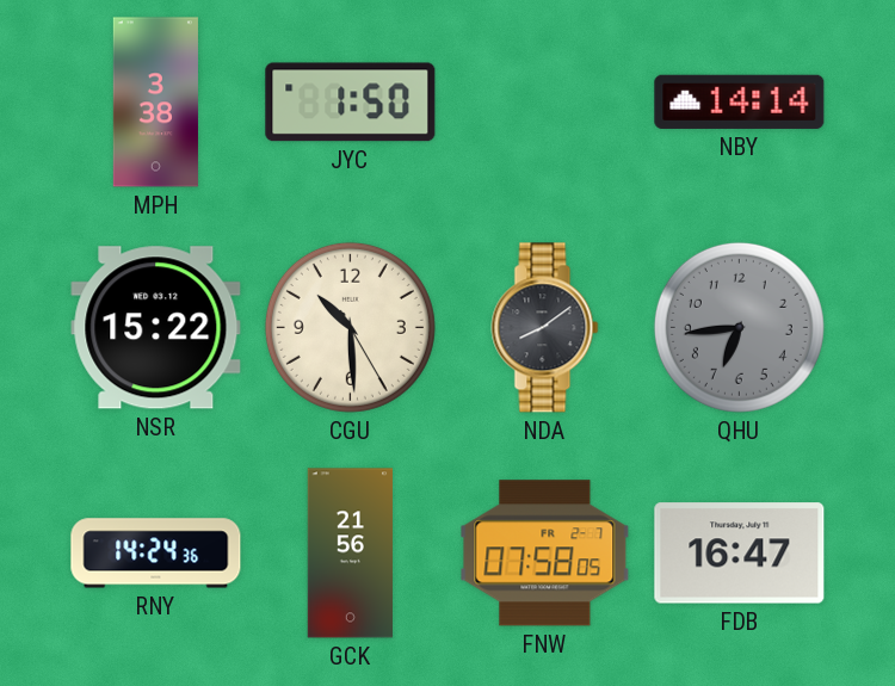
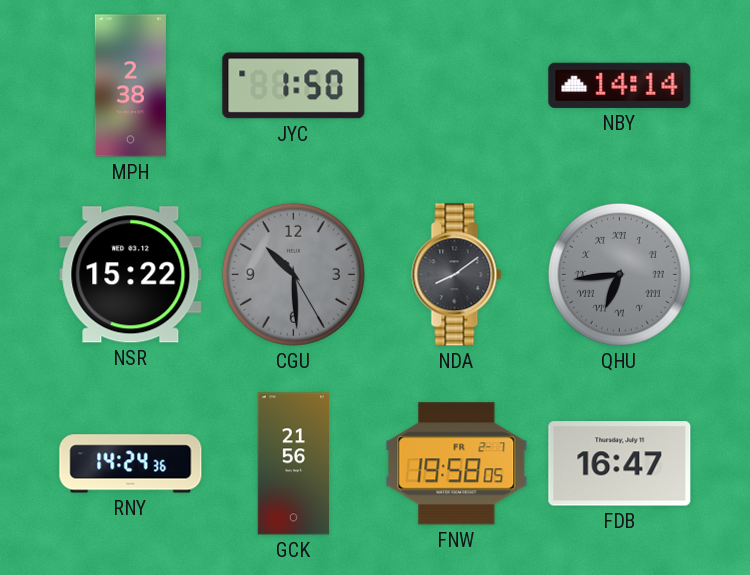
MPH: 3:38 -> 2:38
CGU dial: cream -> grey
QHU numerals: Arabic -> Roman
FNW: 07:58 -> 19:58
